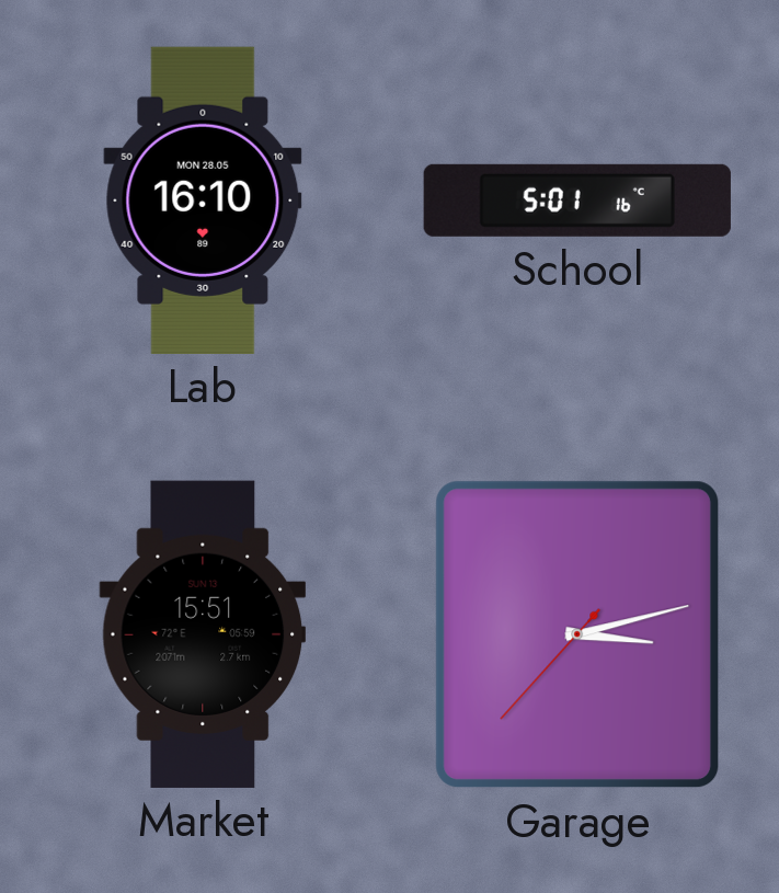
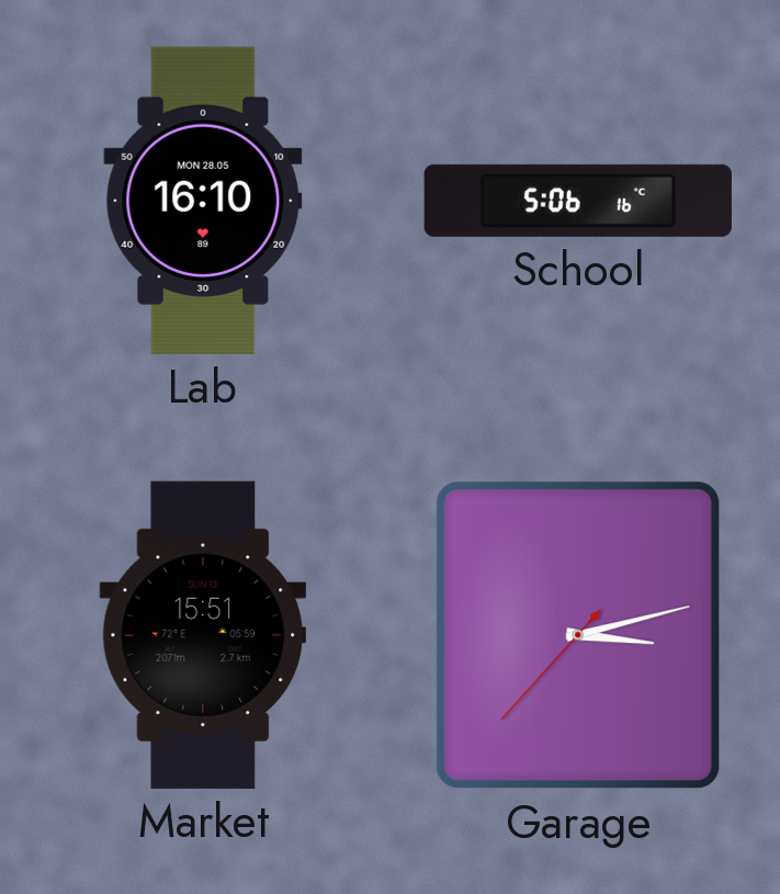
School: 5:01 -> 5:06
